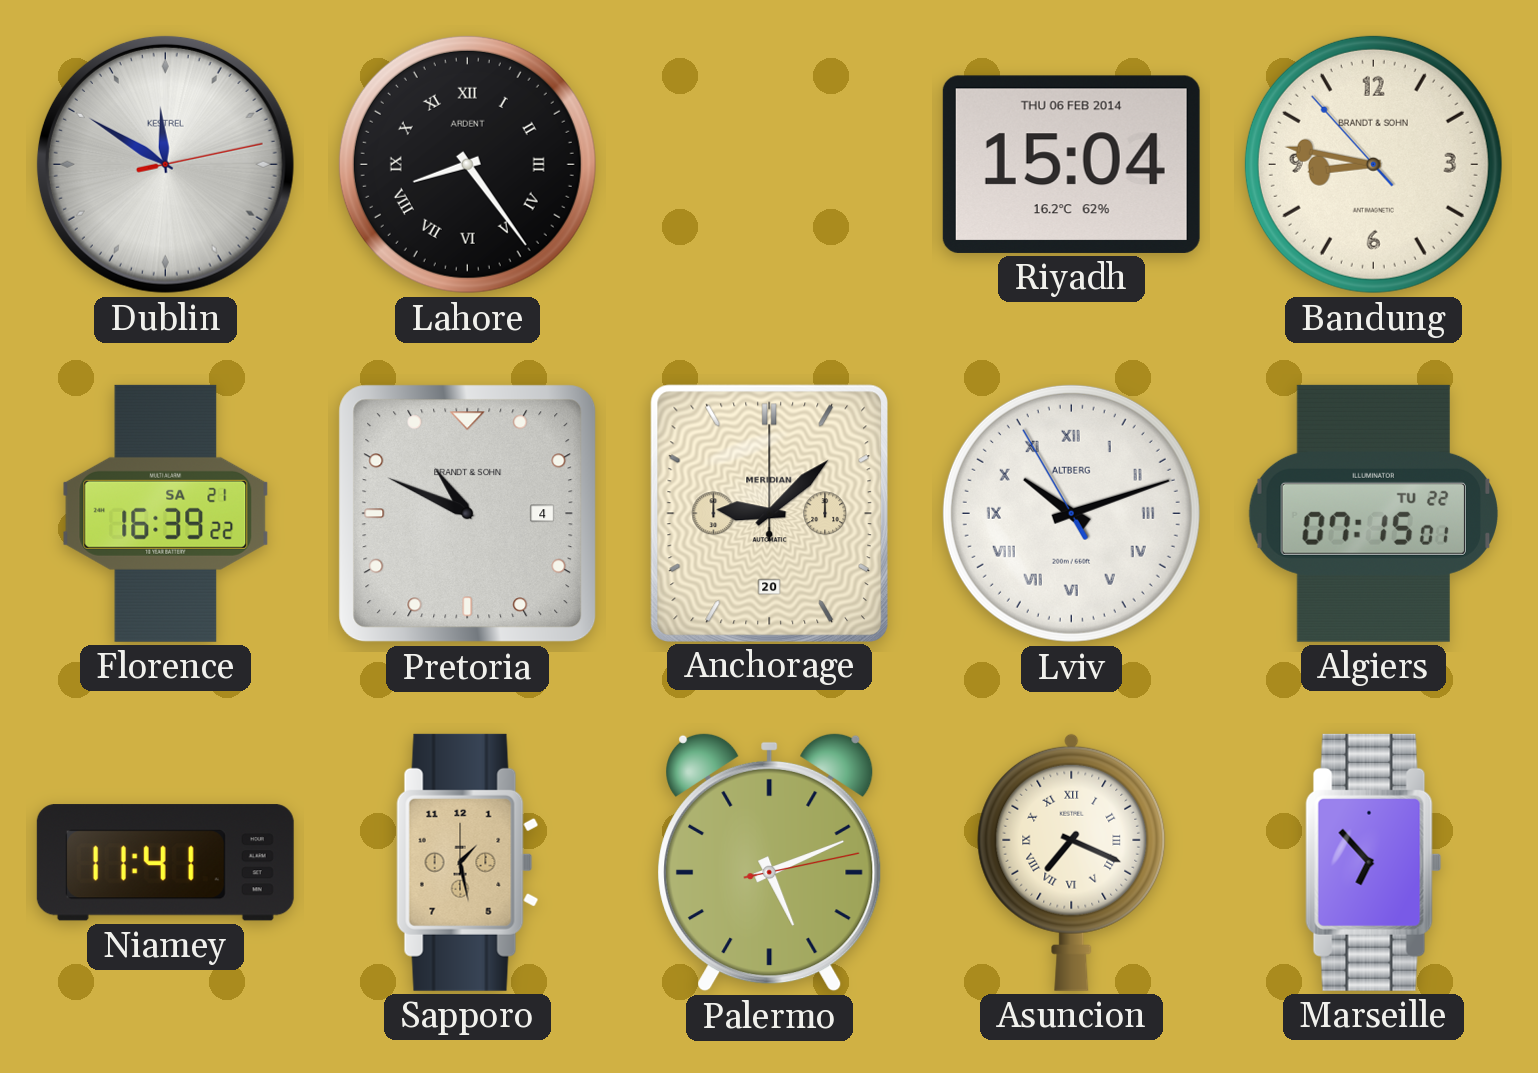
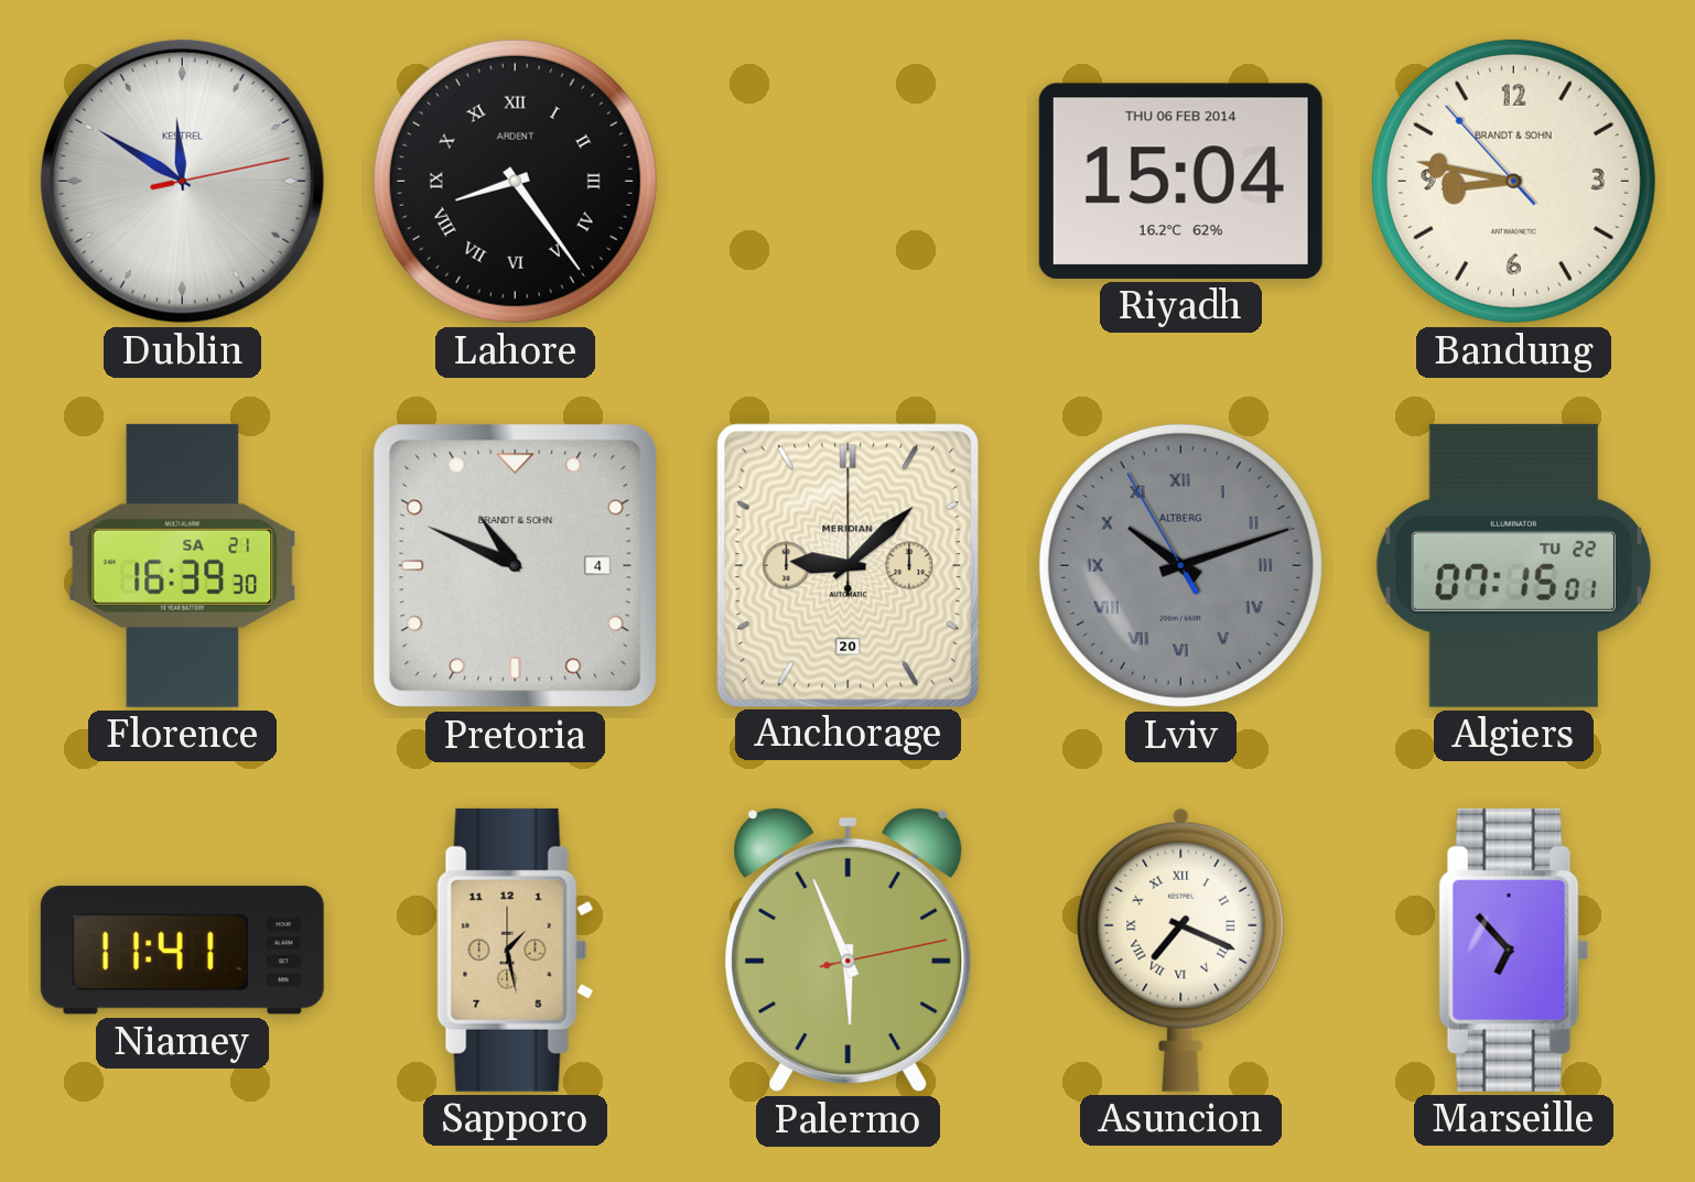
Florence: 16:39:22 -> 16:39:30
Lviv dial: white -> grey
Palermo: 5:11 -> 5:56
